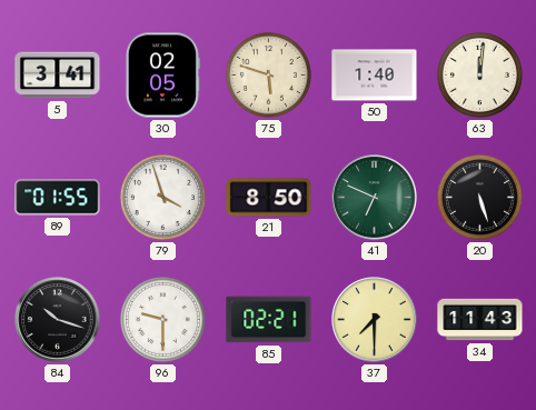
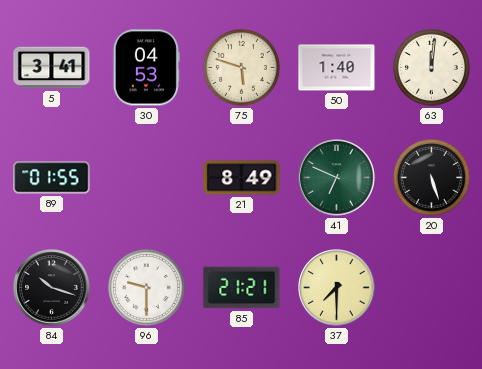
30: 02:05 -> 04:53
79: 3:57 -> none
21: 8:50 -> 8:49
85: 02:21 -> 21:21
34: 11:43 -> none
